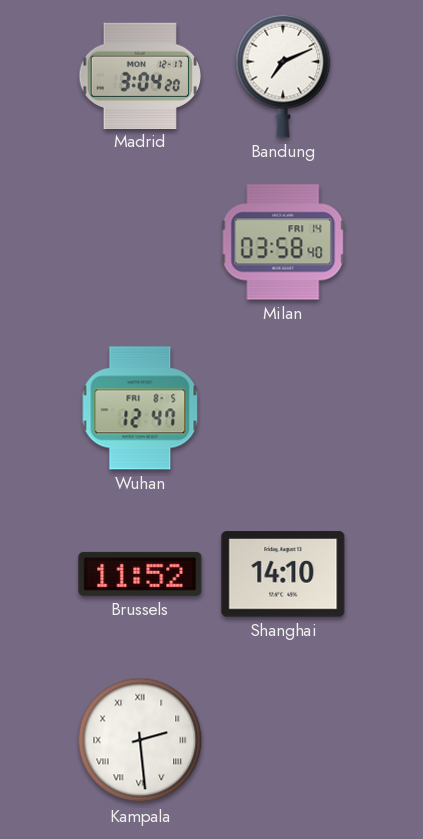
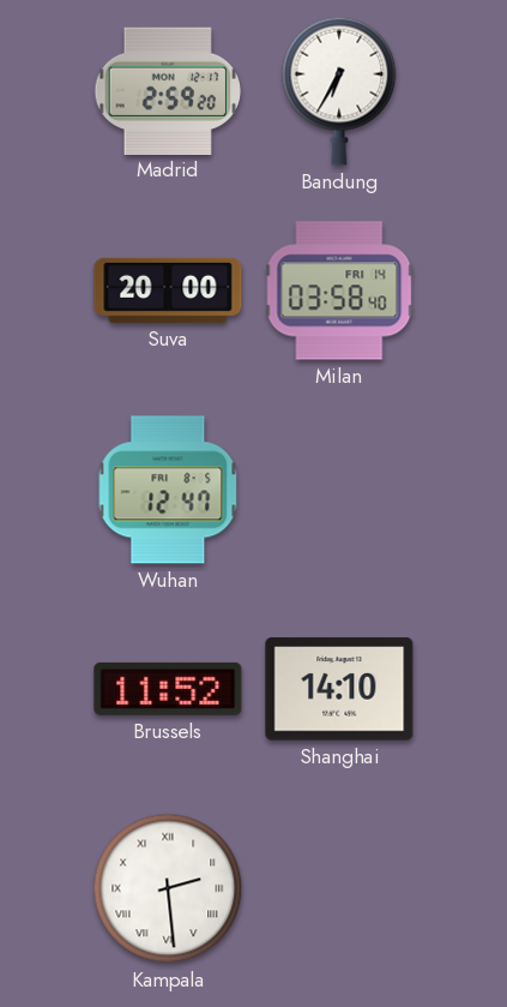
Madrid: 3:04 -> 2:59
Bandung: 7:11 -> 6:35
Suva: none -> 20:00
